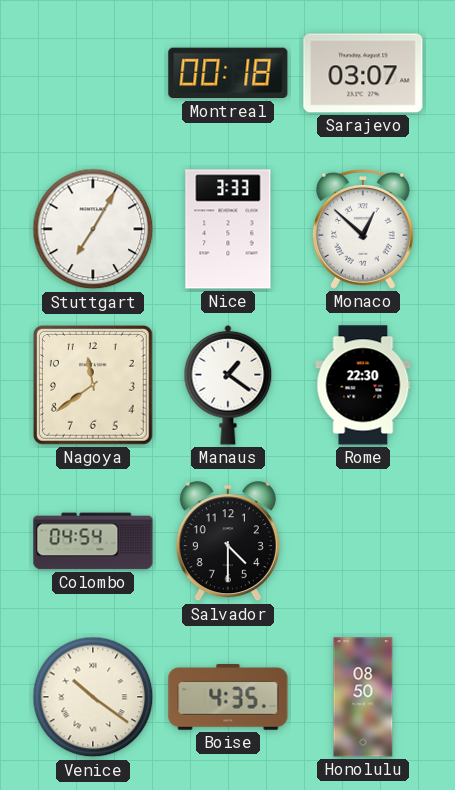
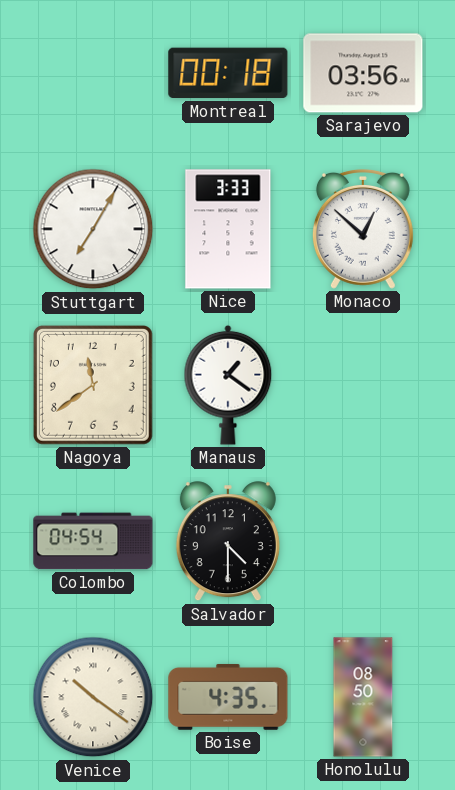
Sarajevo: 03:07 -> 03:56
Rome: 22:30 -> none
